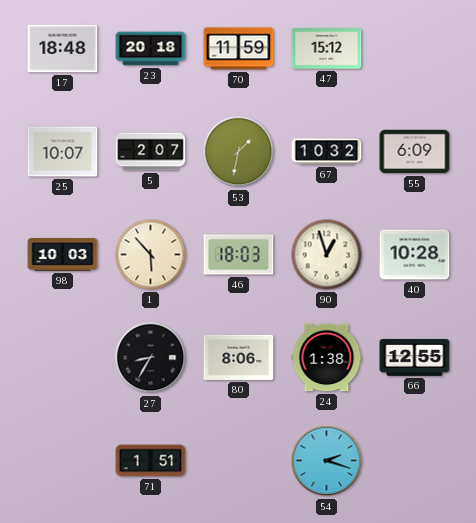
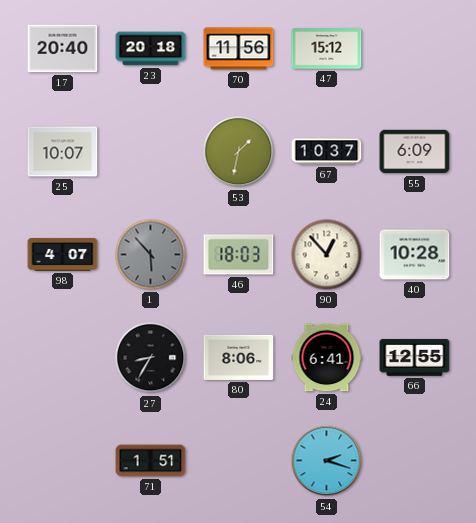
17: 18:48 -> 20:40
70: 11:59 -> 11:56
5: 2:07 -> none
67: 10:32 -> 10:37
98: 10:03 -> 4:07
1 dial: cream -> grey
90: 12:57 -> 12:53
24: 1:38 -> 6:41
